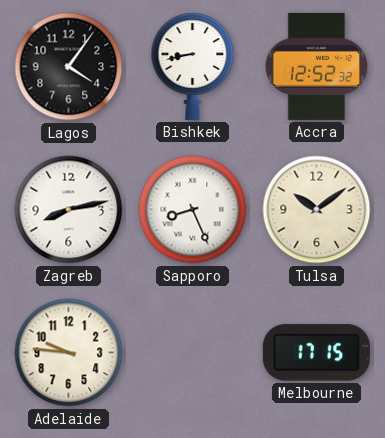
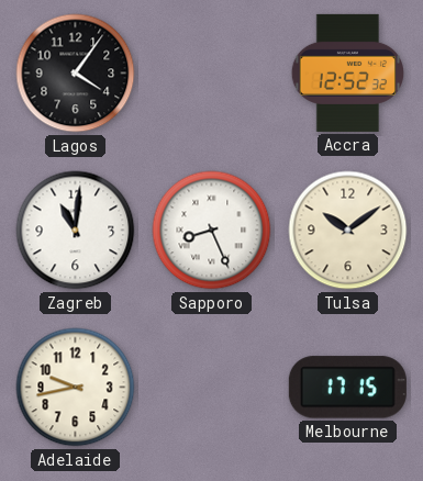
Bishkek: 8:43 -> none
Zagreb: 8:13 -> 11:01
Adelaide: 9:46 -> 9:43
